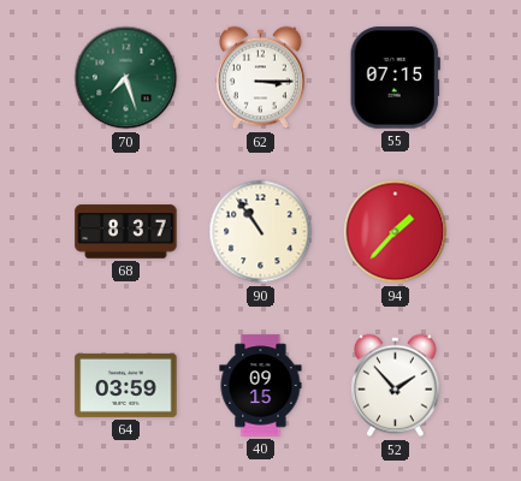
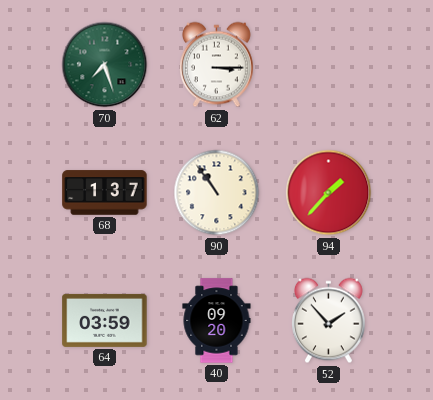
55: 07:15 -> none
68: 8:37 -> 1:37
40: 09:15 -> 09:20
